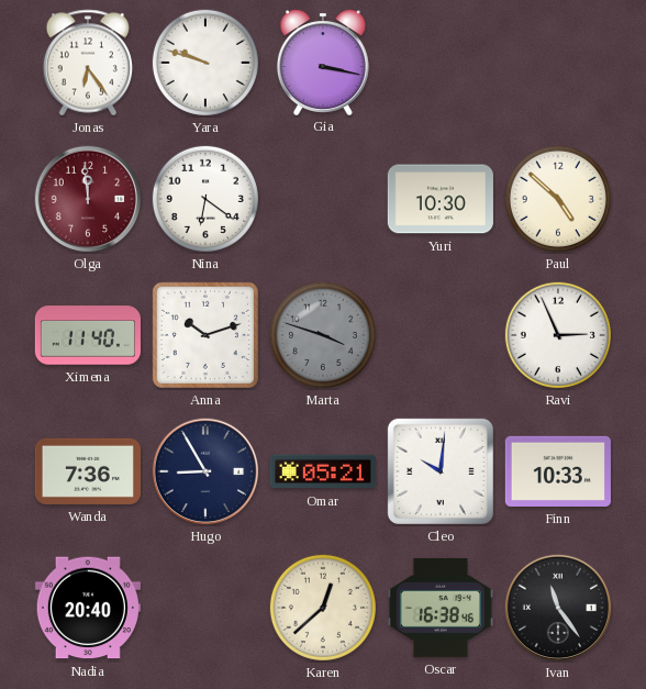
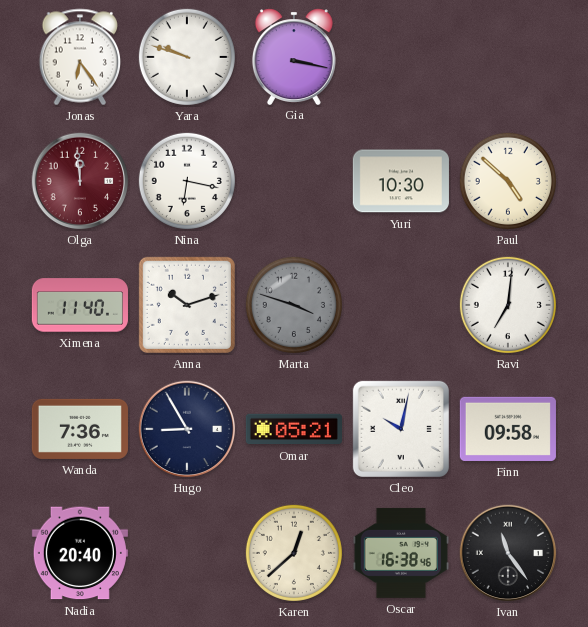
Nina: 6:21 -> 6:17
Ravi: 2:56 -> 7:01
Cleo: 10:01 -> 10:02
Finn: 10:33 -> 09:58
